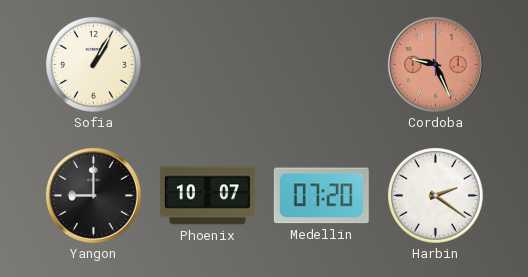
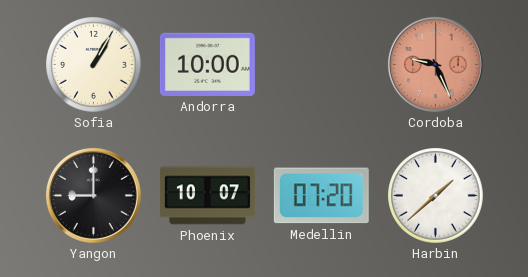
Andorra: none -> 10:00
Harbin: 2:21 -> 1:38
